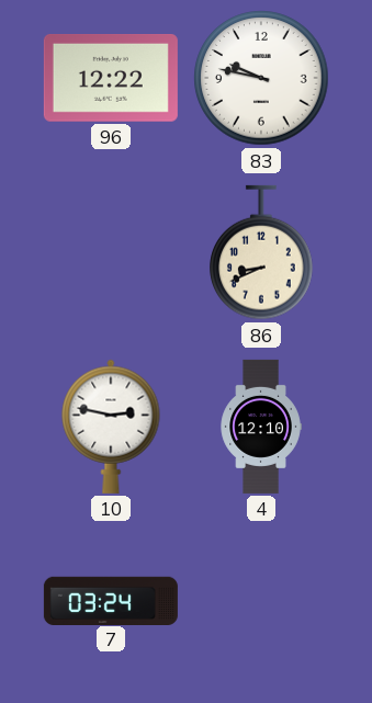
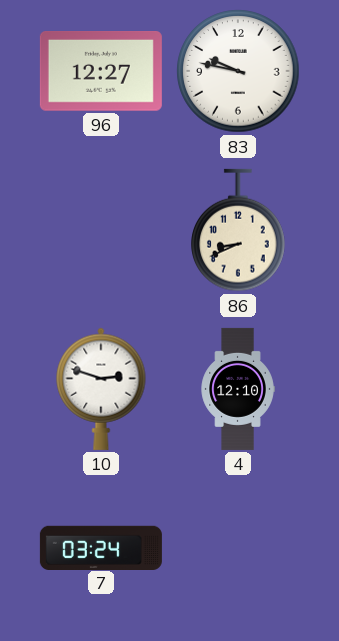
96: 12:22 -> 12:27
10: 2:47 -> 2:48
